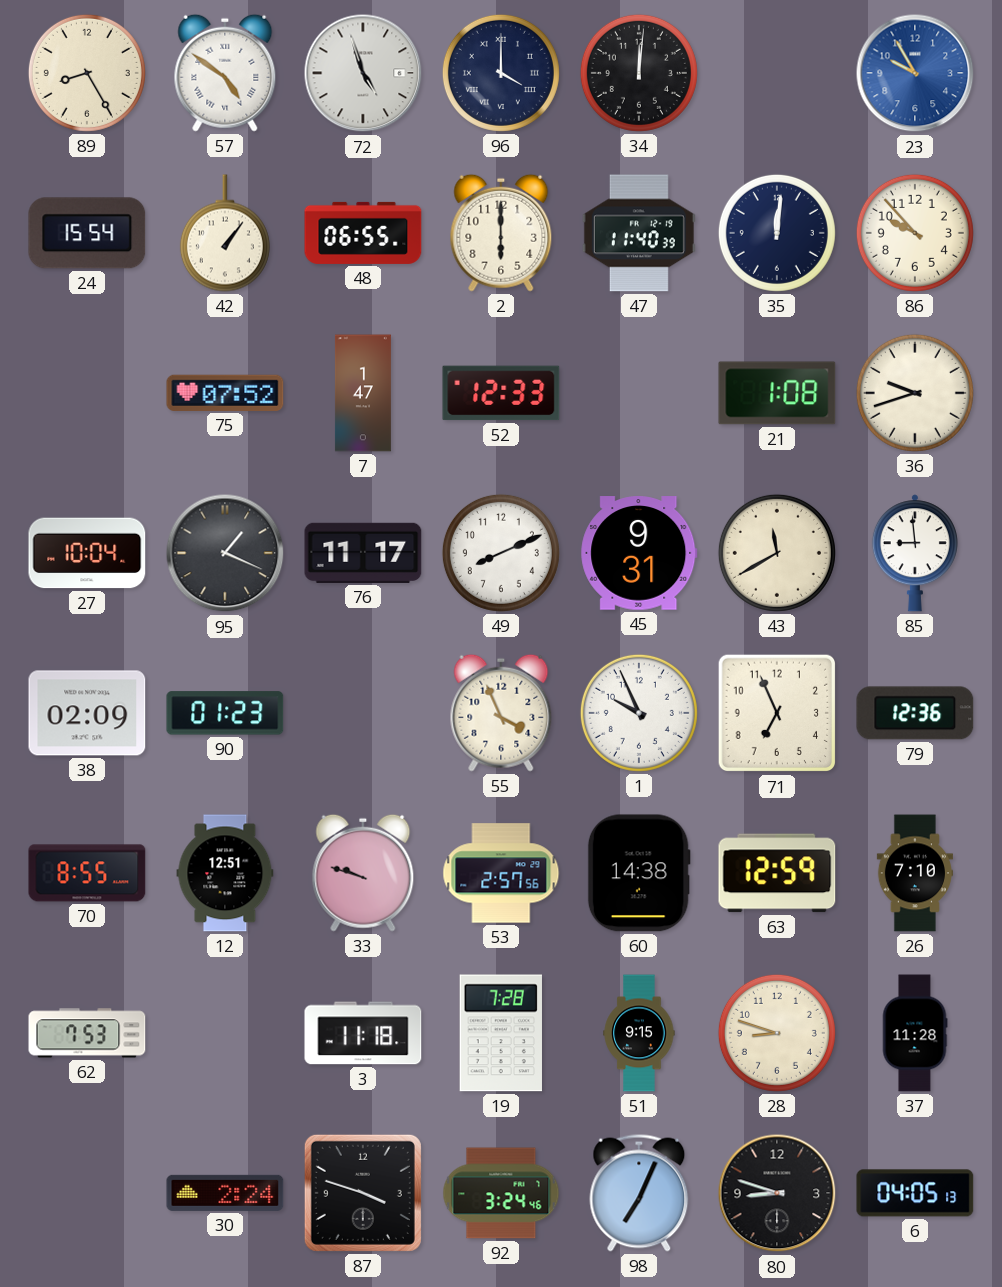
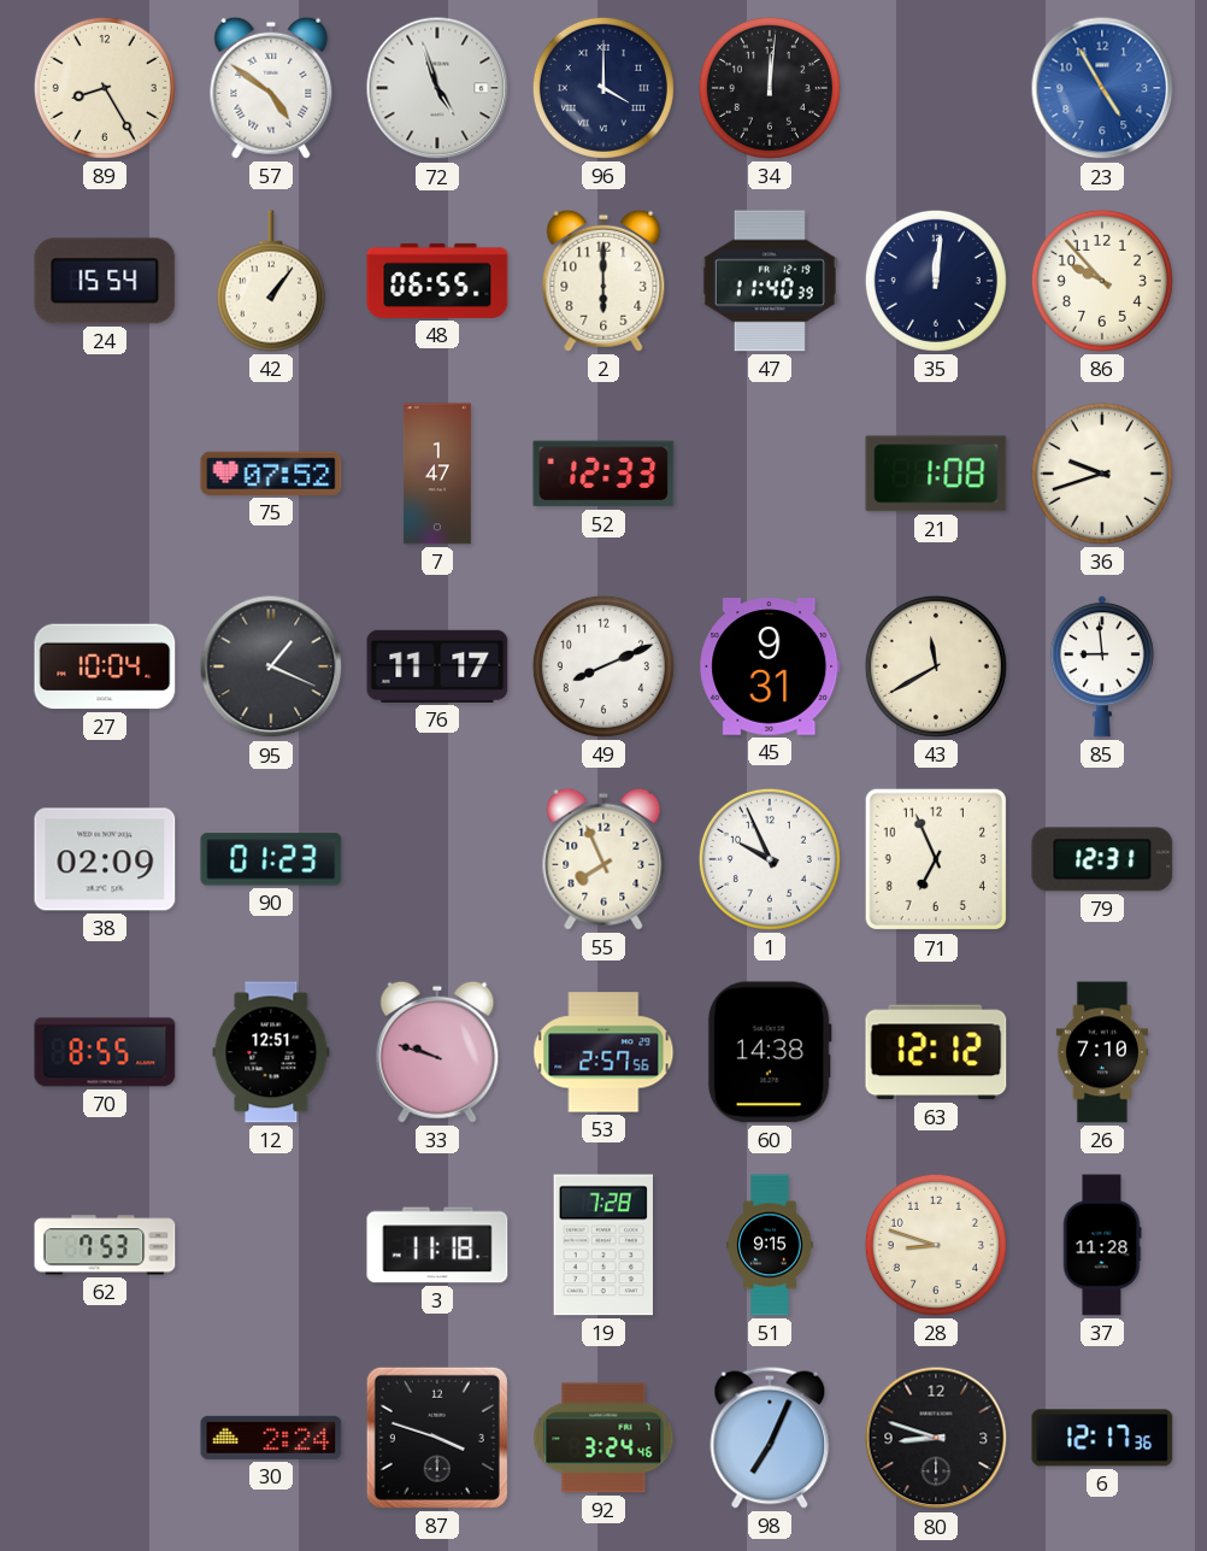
23: 9:55 -> 4:55
55: 3:56 -> 7:56
79: 12:36 -> 12:31
63: 12:59 -> 12:12
6: 04:05 -> 12:17
